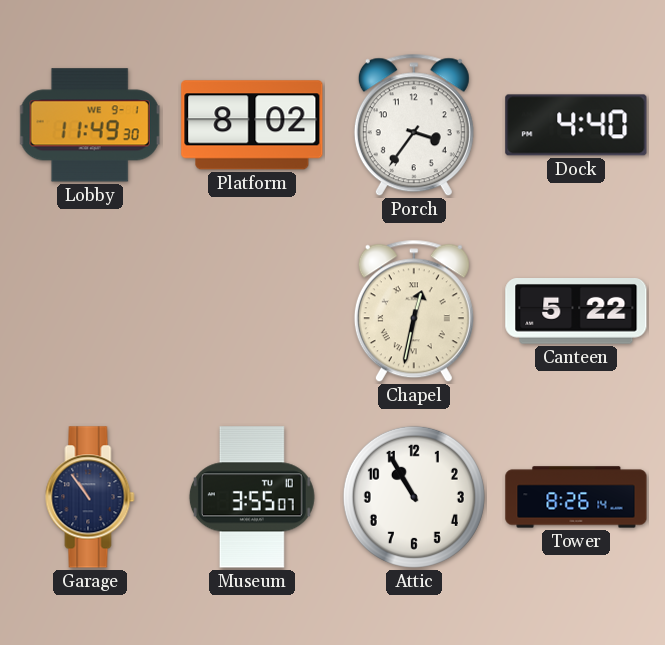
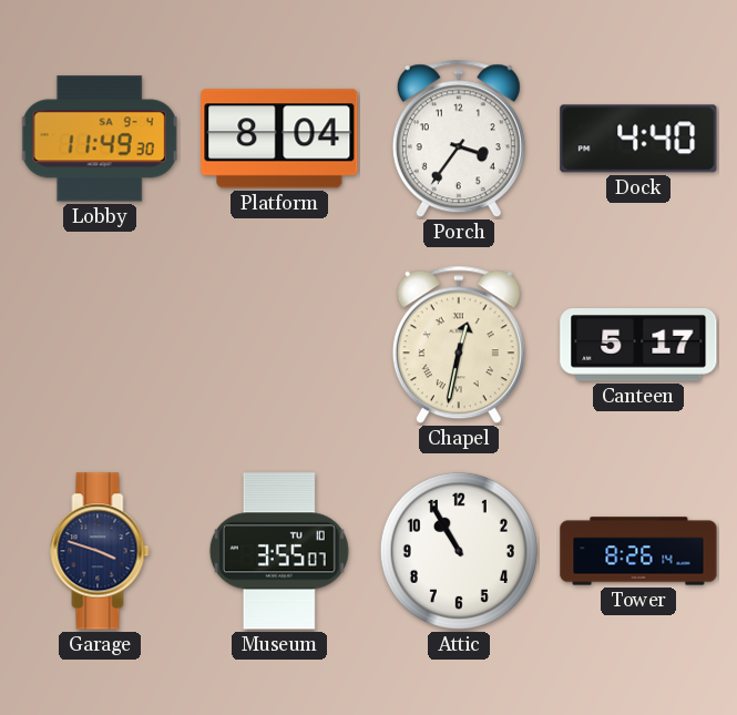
Lobby date: WE 9-1 -> SA 9-4
Platform: 8:02 -> 8:04
Canteen: 5:22 -> 5:17
Garage: 10:54 -> 3:48
